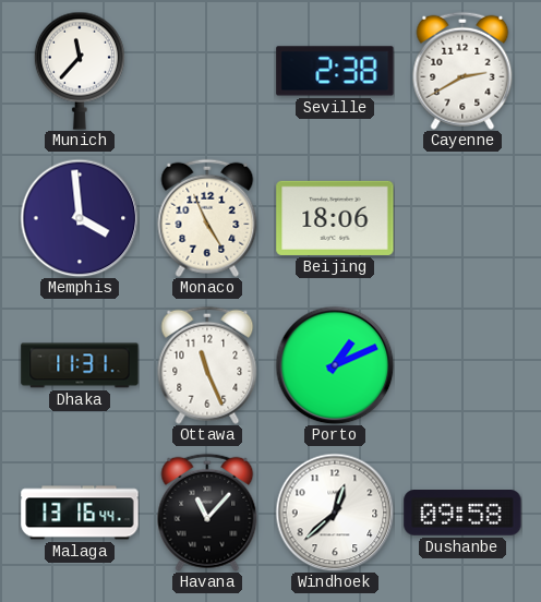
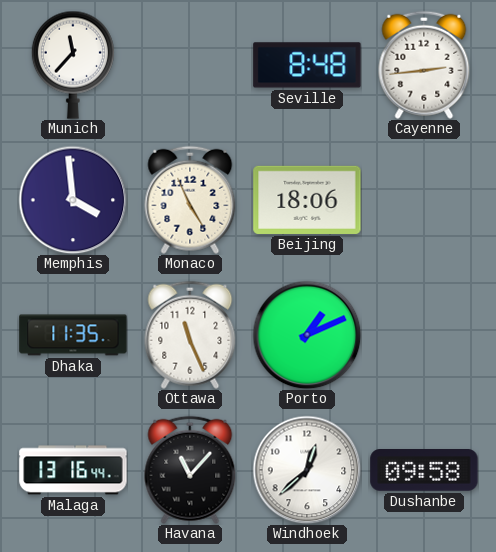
Seville: 2:38 -> 8:48
Cayenne: 2:40 -> 2:44
Dhaka: 11:31 -> 11:35
